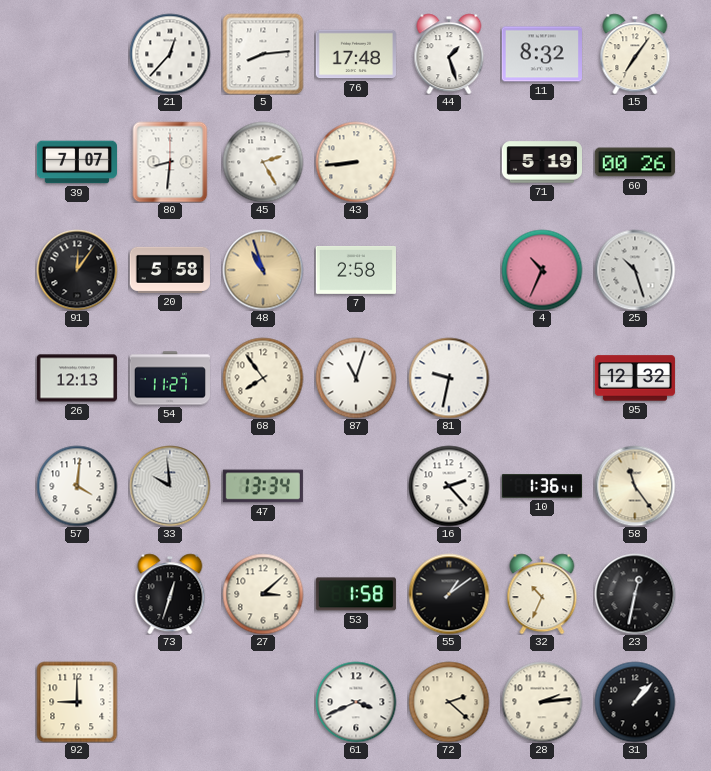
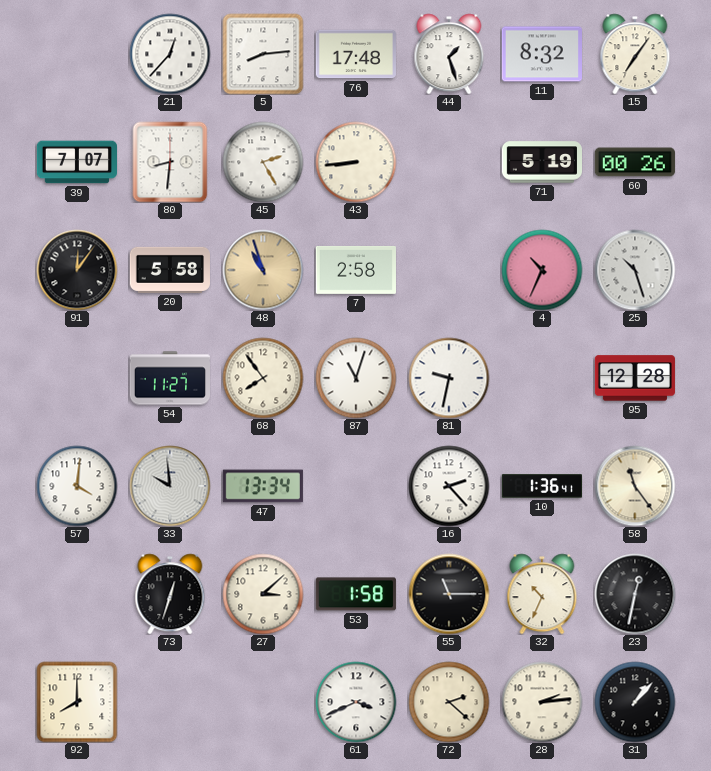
26: 12:13 -> none
95: 12:32 -> 12:28
55: 1:09 -> 11:15
92: 9:00 -> 8:00
